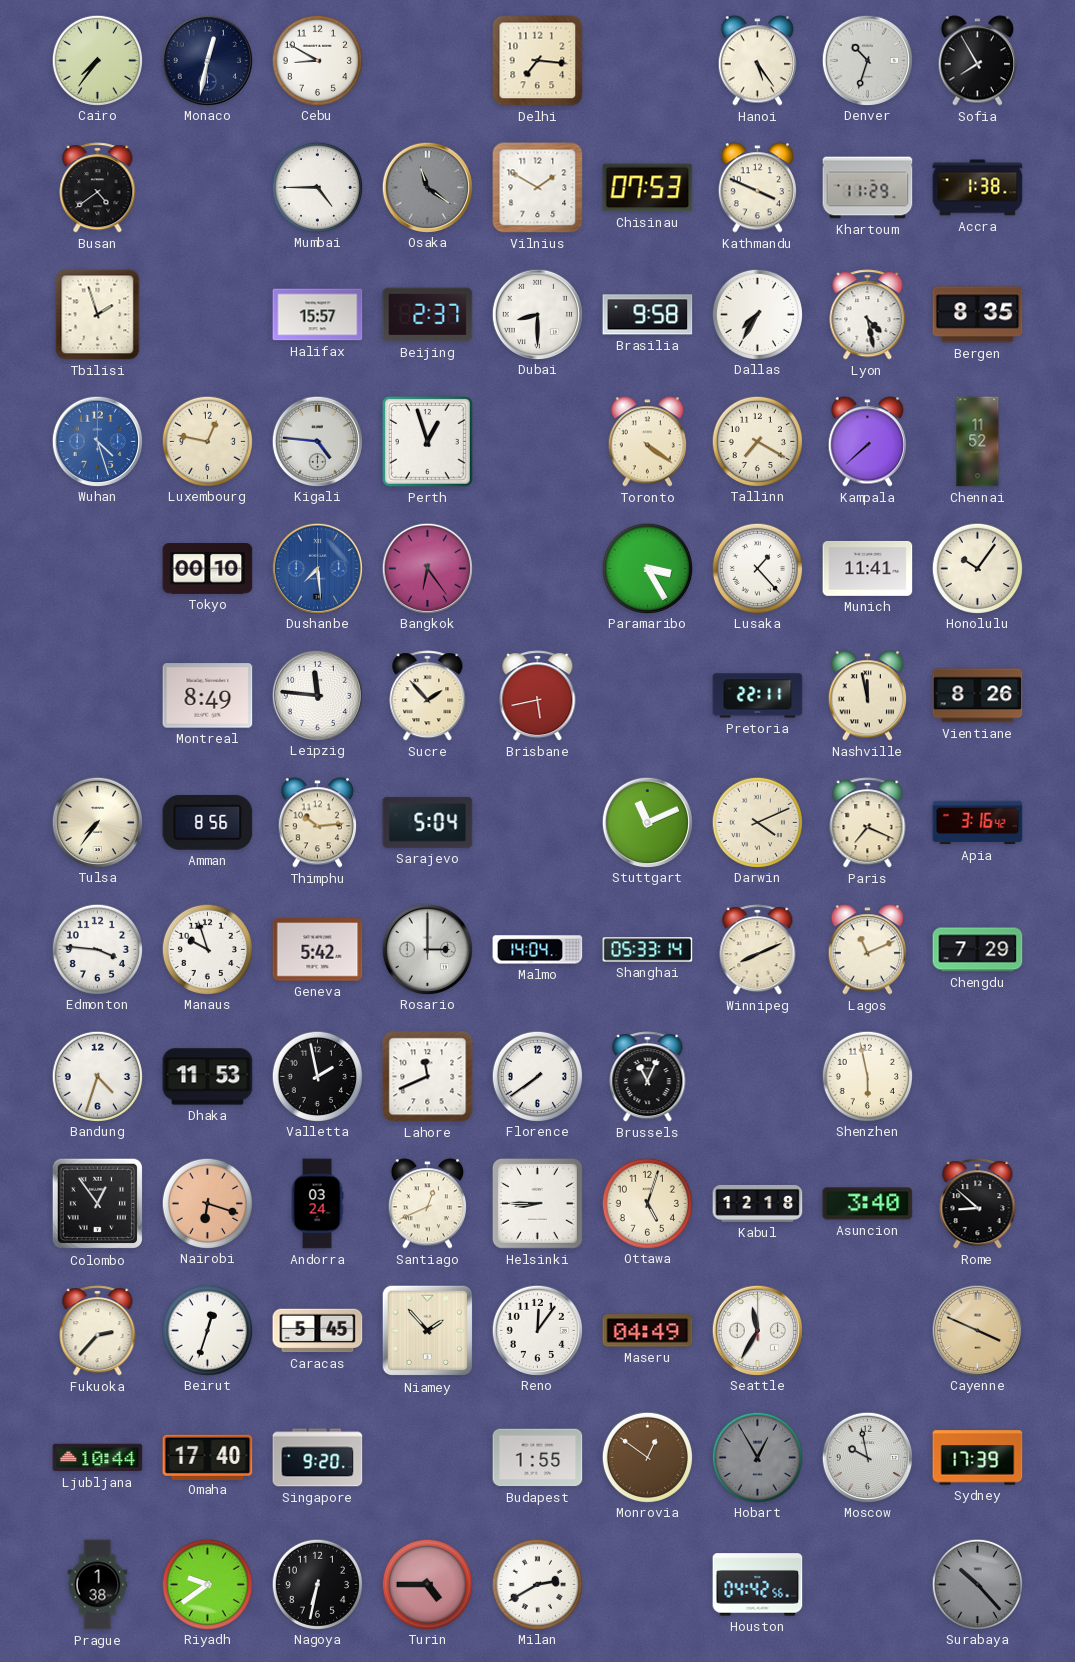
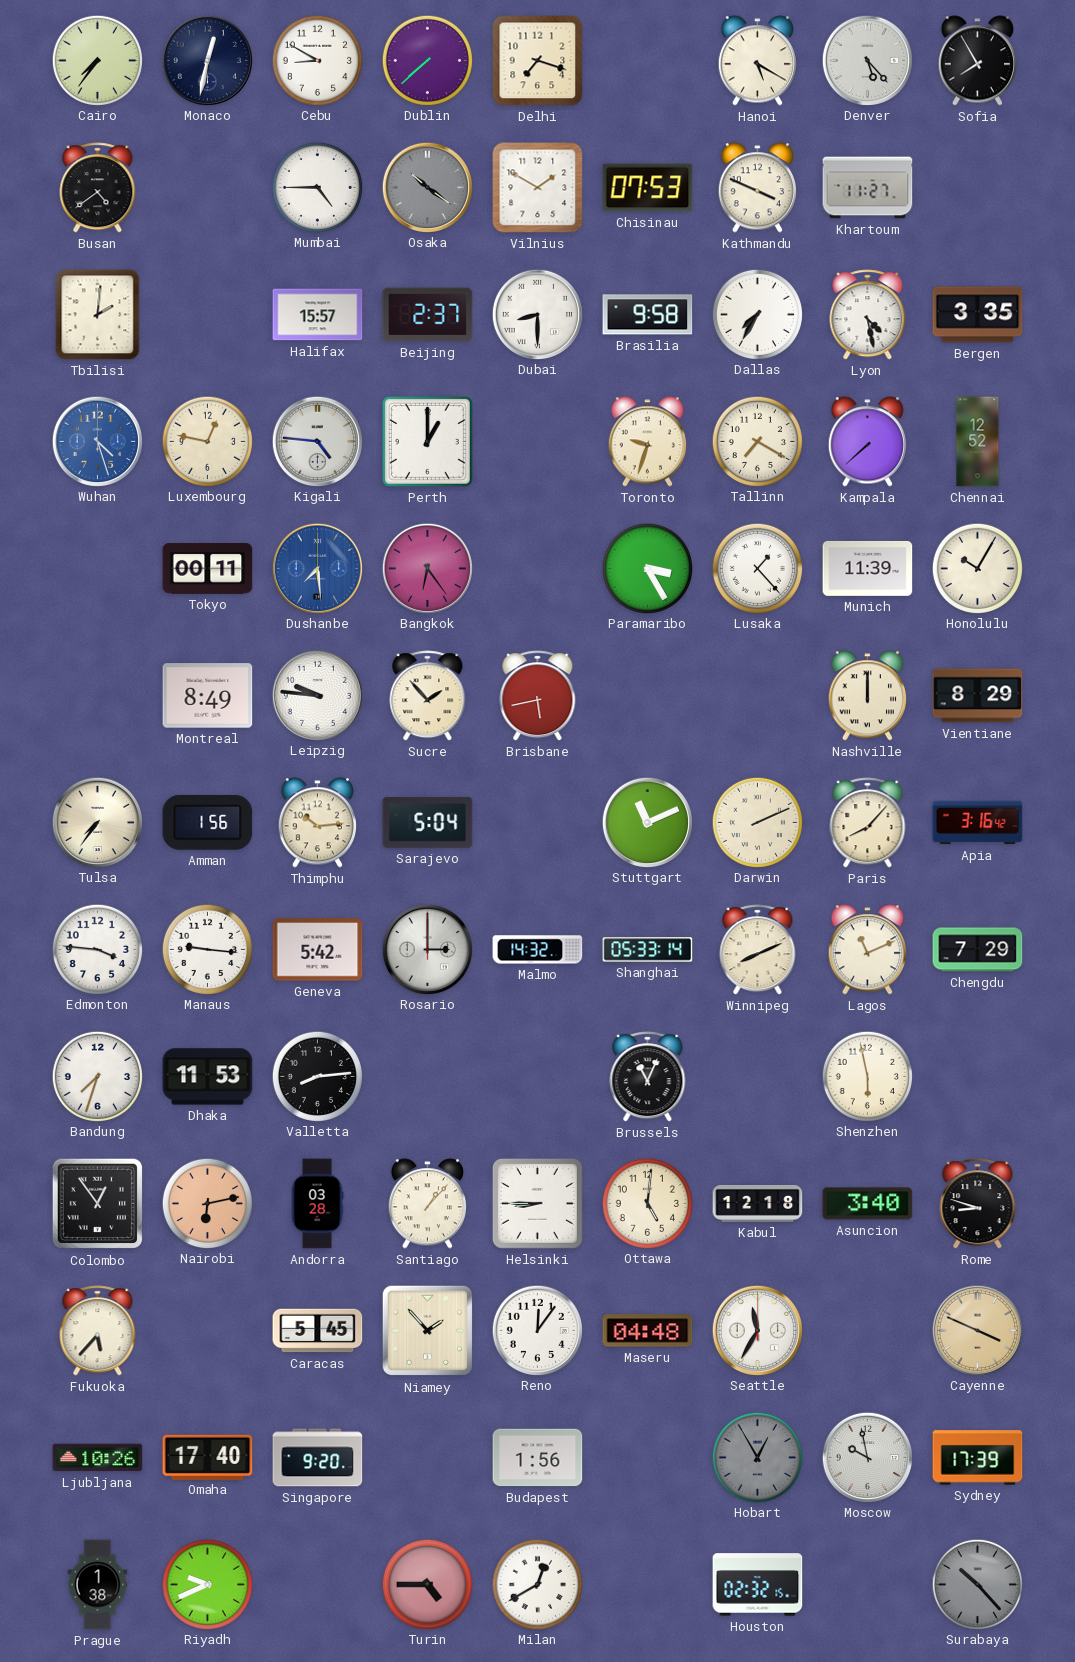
Dublin: none -> 7:38
Delhi: 7:16 -> 7:18
Hanoi: 5:24 -> 5:20
Denver: 10:33 -> 5:23
Osaka: 11:21 -> 10:21
Khartoum: 11:29 -> 11:27
Accra: 1:38 -> none
Tbilisi: 1:57 -> 2:01
Bergen: 8:35 -> 3:35
Perth: 12:57 -> 1:00
Toronto: 4:21 -> 9:33
Chennai: 11:52 -> 12:52
Tokyo: 00:10 -> 00:11
Munich: 11:41 -> 11:39
Honolulu: 10:06 -> 10:05
Leipzig: 11:46 -> 9:46
Pretoria: 22:11 -> none
Nashville: 11:58 -> 12:00
Vientiane: 8:26 -> 8:29
Amman: 8:56 -> 1:56
Darwin: 4:11 -> 2:11
Paris: 7:19 -> 8:07
Manaus: 9:57 -> 9:16
Malmo: 14:04 -> 14:32
Bandung: 4:33 -> 7:33
Valletta: 1:58 -> 8:14
Lahore: 11:41 -> none
Florence: 7:39 -> none
Nairobi: 6:18 -> 6:13
Andorra: 03:24 -> 03:28
Santiago: 12:41 -> 1:07
Ottawa: 5:03 -> 5:01
Rome: 8:52 -> 8:48
Fukuoka: 2:37 -> 5:37
Beirut: 12:33 -> none
Maseru: 04:49 -> 04:48
Ljubljana: 10:44 -> 10:26
Budapest: 1:55 -> 1:56
Monrovia: 12:51 -> none
Riyadh: 9:39 -> 9:41
Nagoya: 6:32 -> none
Milan: 2:40 -> 12:40
Houston: 04:42 -> 02:32
